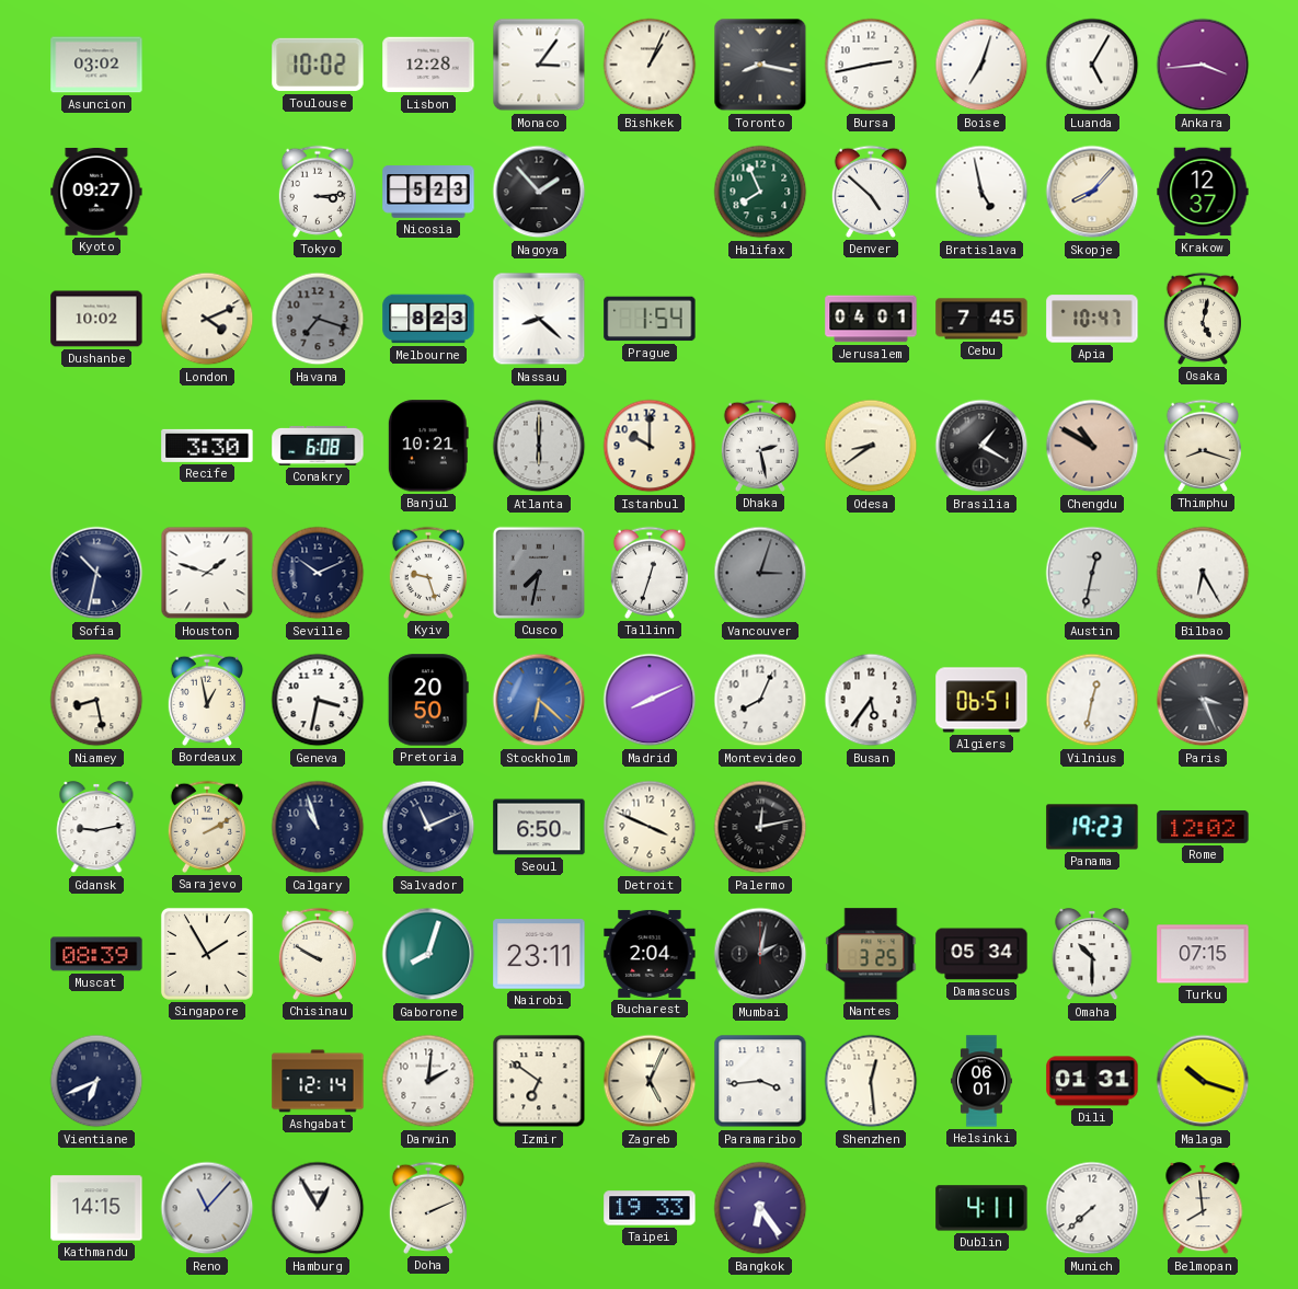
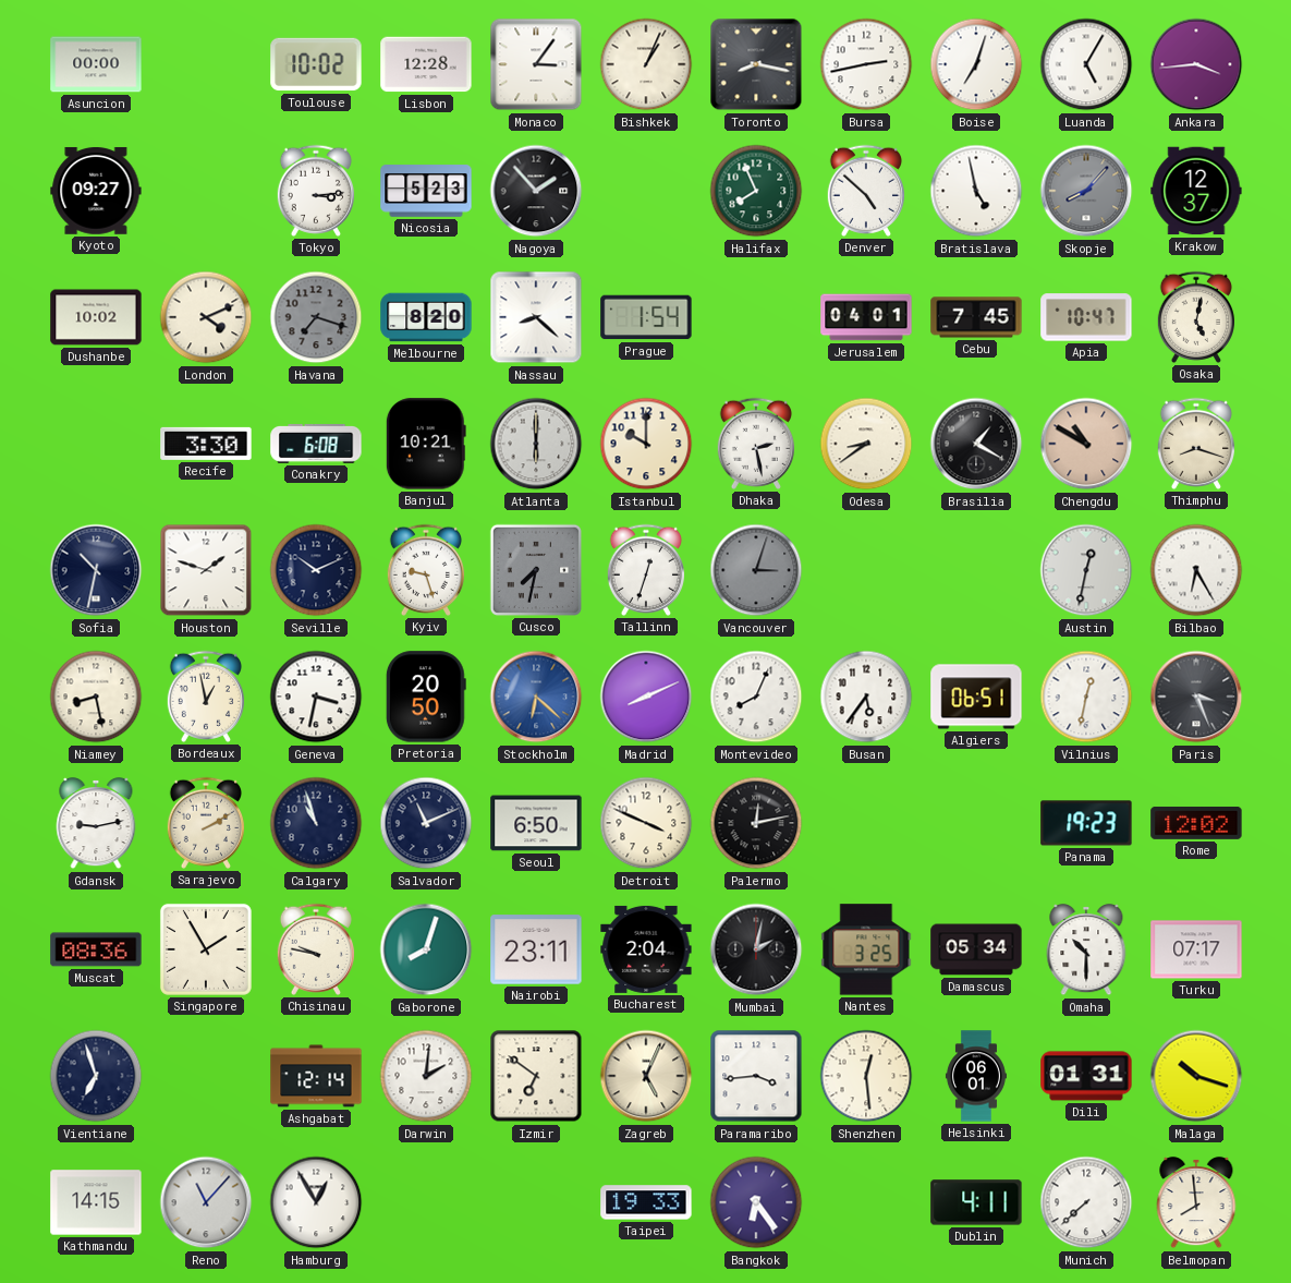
Asuncion: 03:02 -> 00:00
Skopje dial: cream -> grey
Melbourne: 8:23 -> 8:20
Muscat: 08:39 -> 08:36
Chisinau: 9:50 -> 9:47
Turku: 07:15 -> 07:17
Vientiane: 6:41 -> 6:57
Doha: 2:11 -> none
